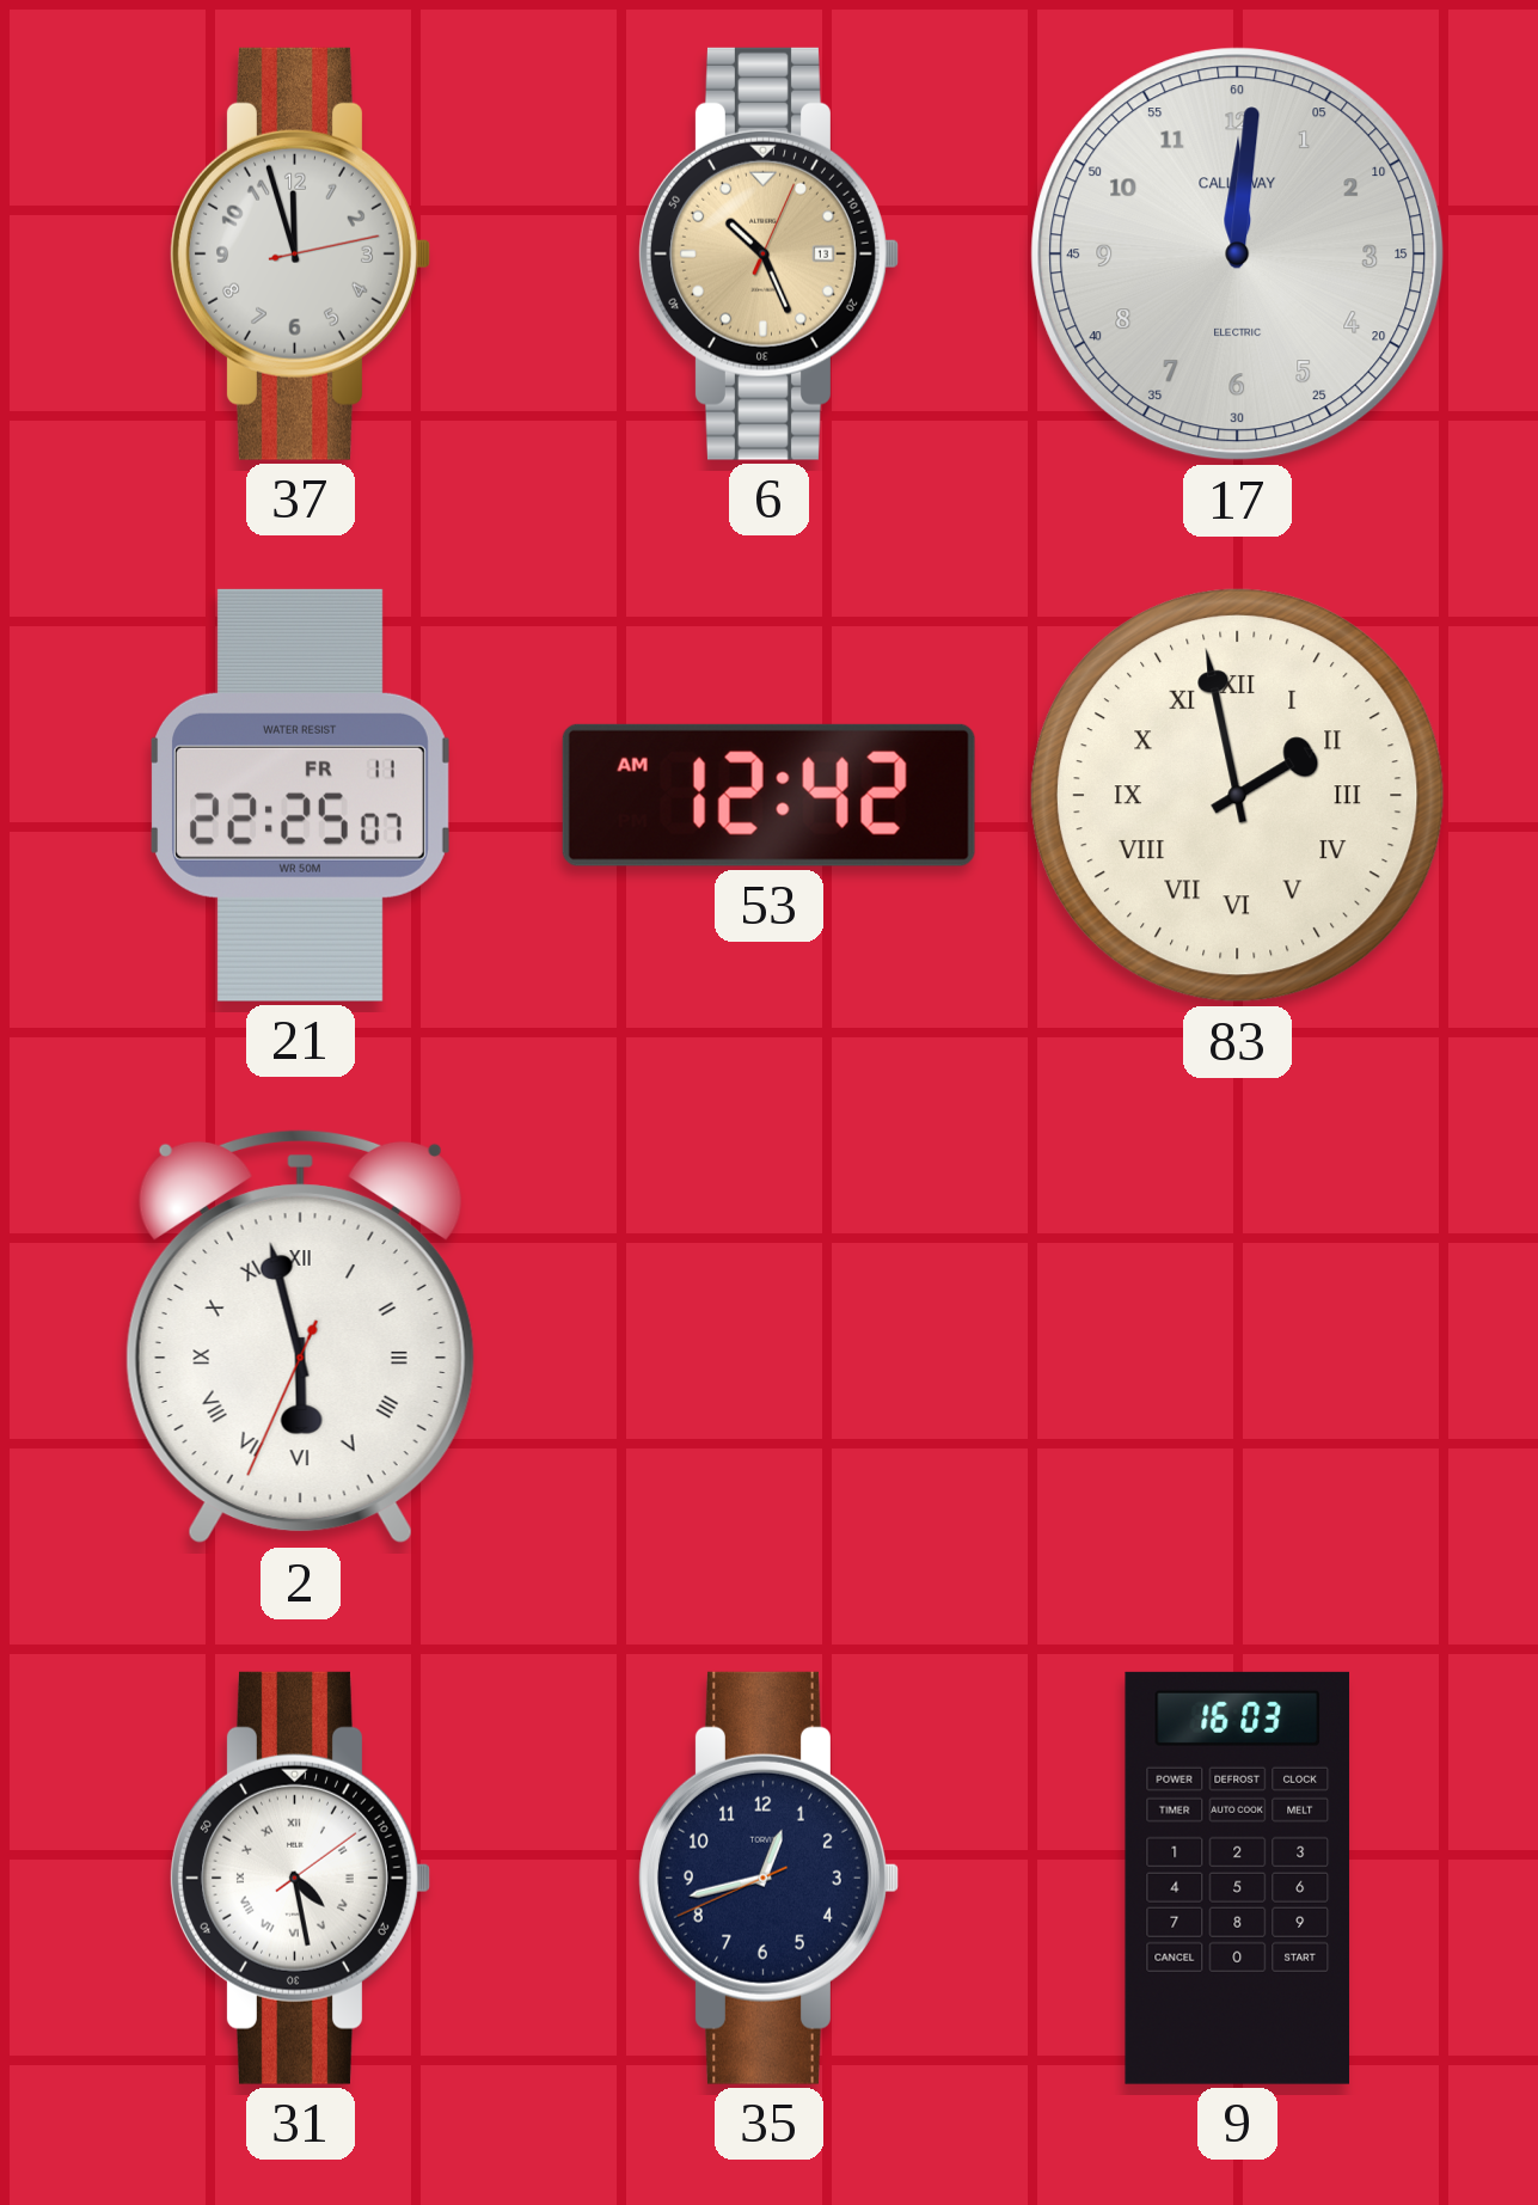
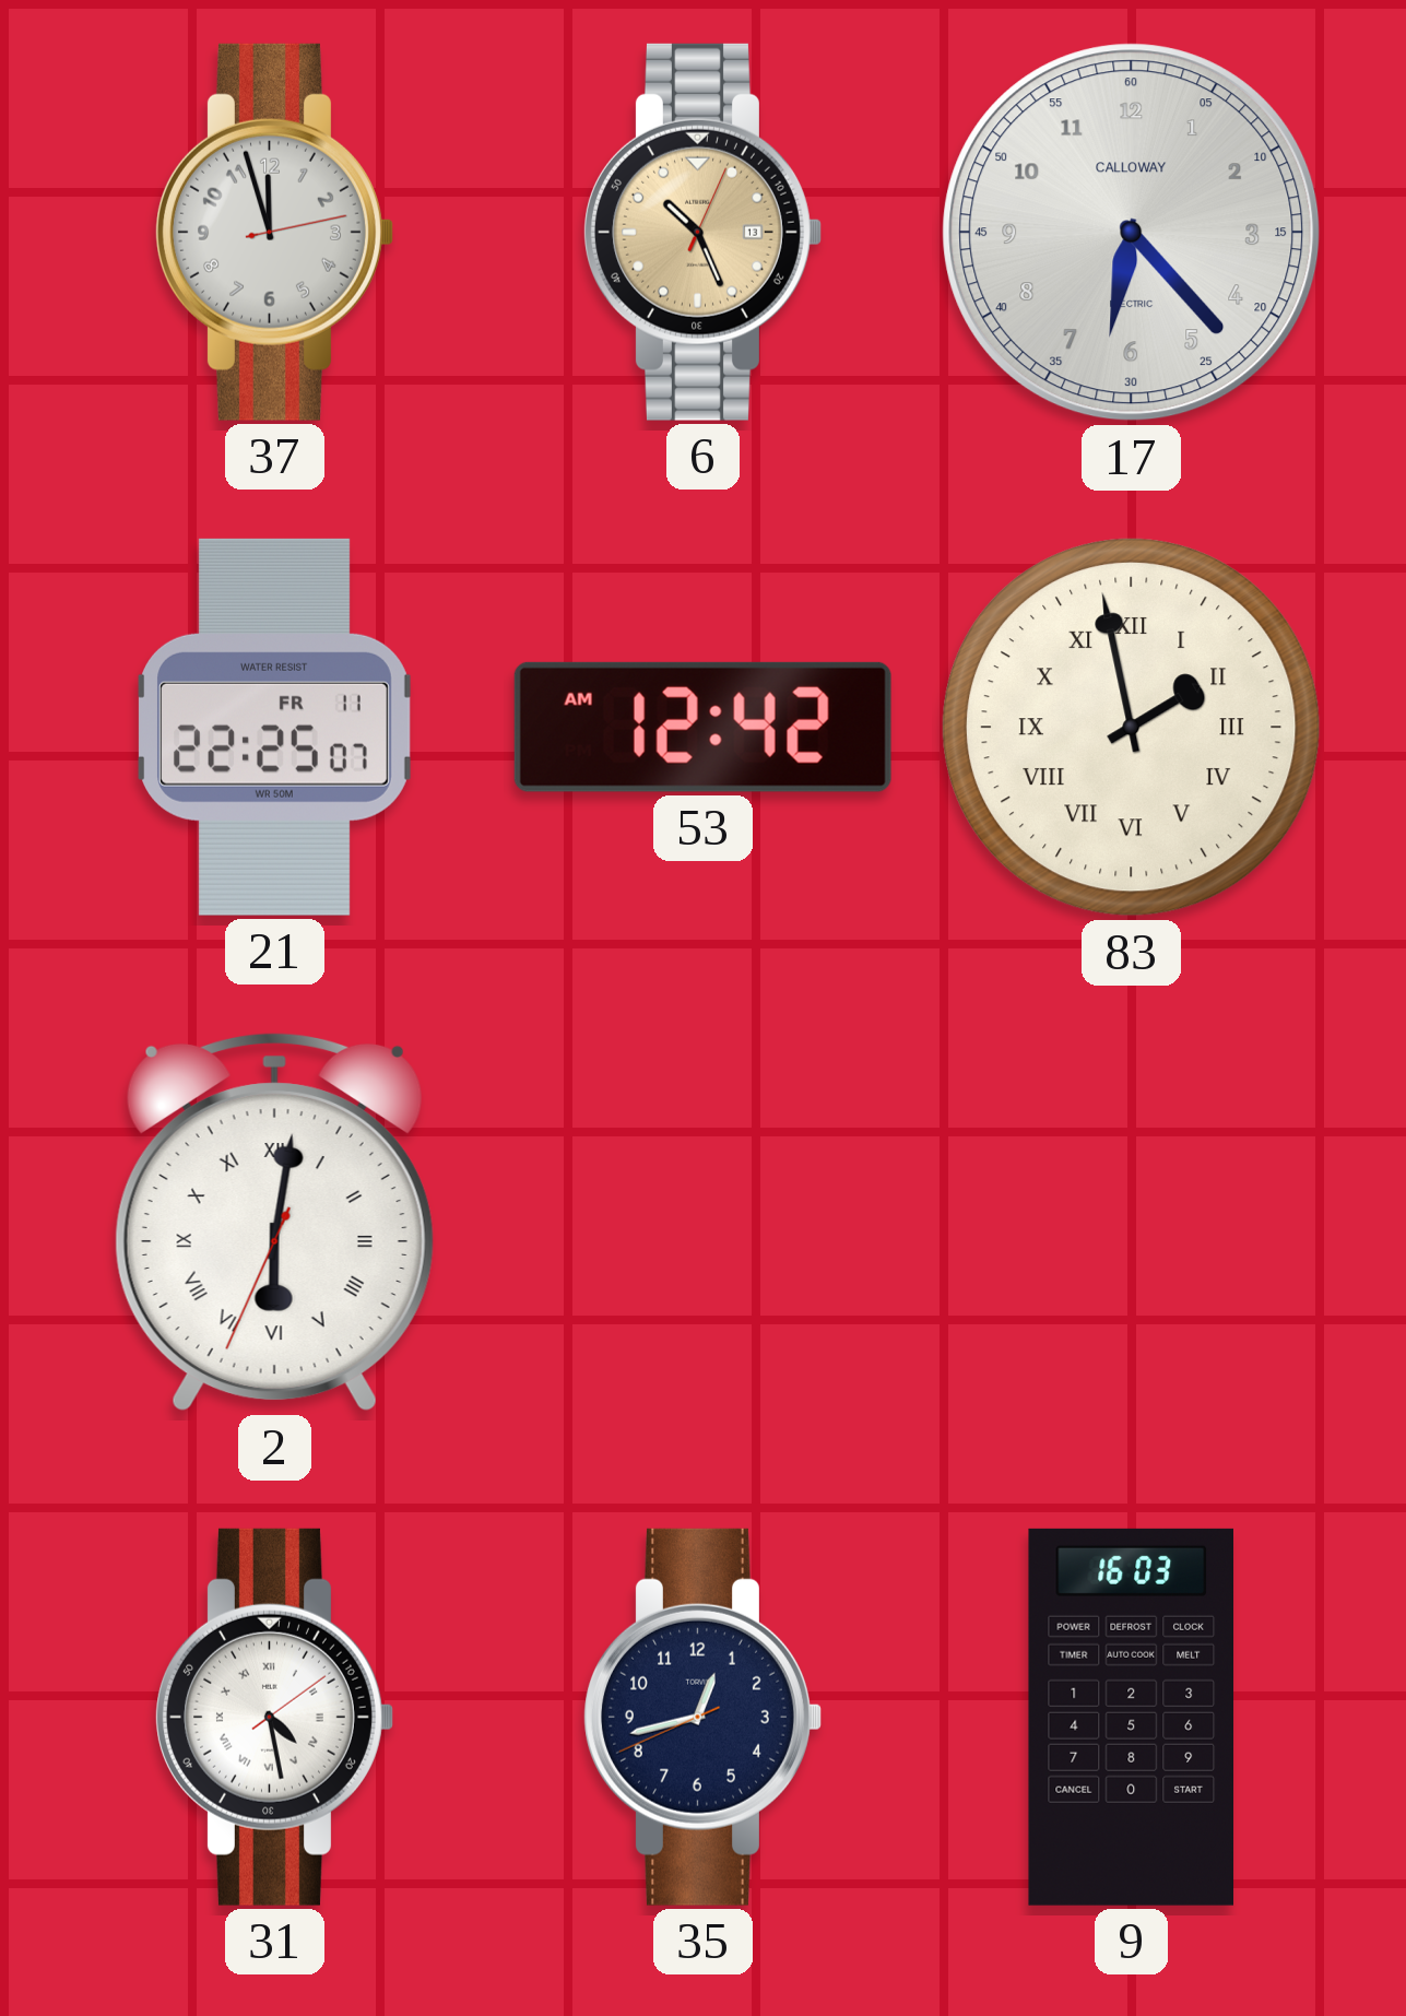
17: 12:01 -> 6:23
2: 5:57 -> 6:01
